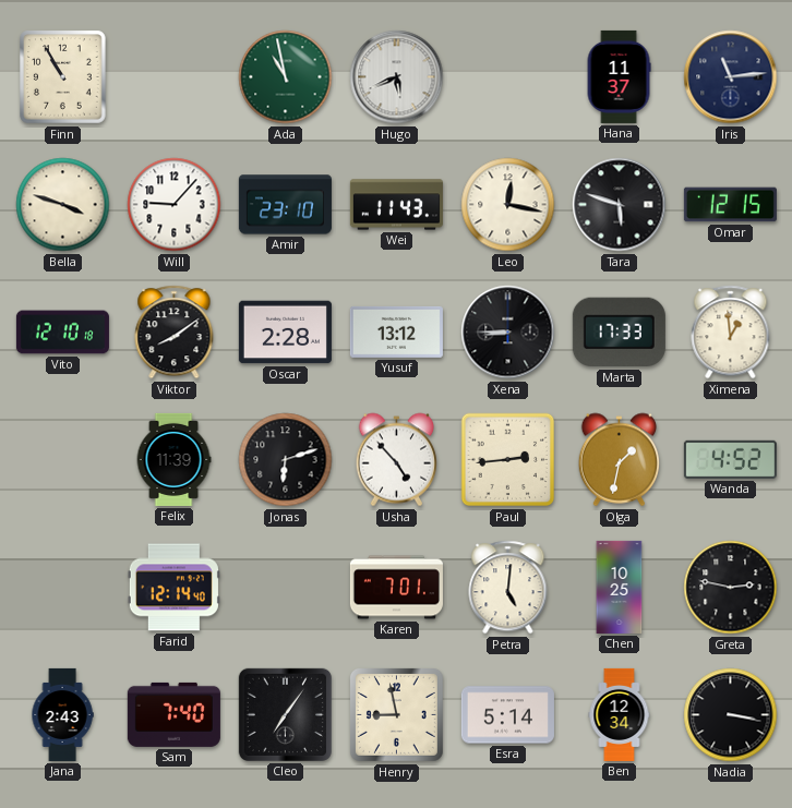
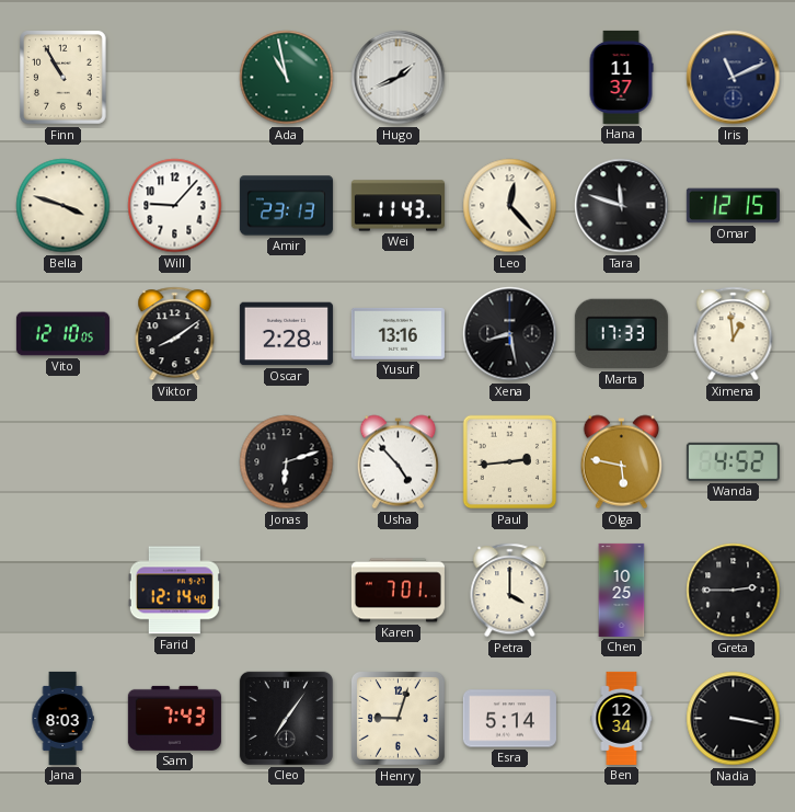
Hugo: 5:41 -> 1:41
Iris: 11:14 -> 11:11
Amir: 23:10 -> 23:13
Leo: 12:17 -> 12:23
Tara: 5:48 -> 11:48
Vito: 12:10:18 -> 12:10:05
Yusuf: 13:12 -> 13:16
Xena: 8:45 -> 8:28
Felix: 11:39 -> none
Olga: 1:32 -> 5:47
Petra: 5:01 -> 4:00
Greta: 2:47 -> 2:45
Jana: 2:43 -> 8:03
Sam: 7:40 -> 7:43
Henry: 8:58 -> 9:03
